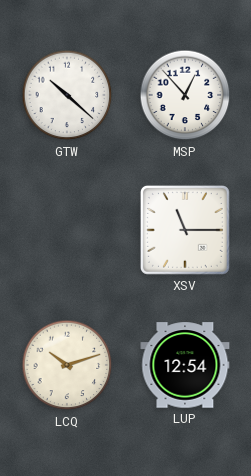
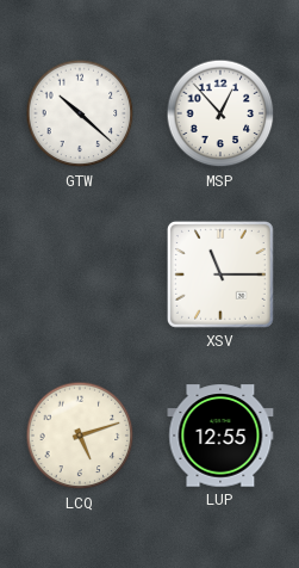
LCQ: 10:12 -> 5:12
LUP: 12:54 -> 12:55
